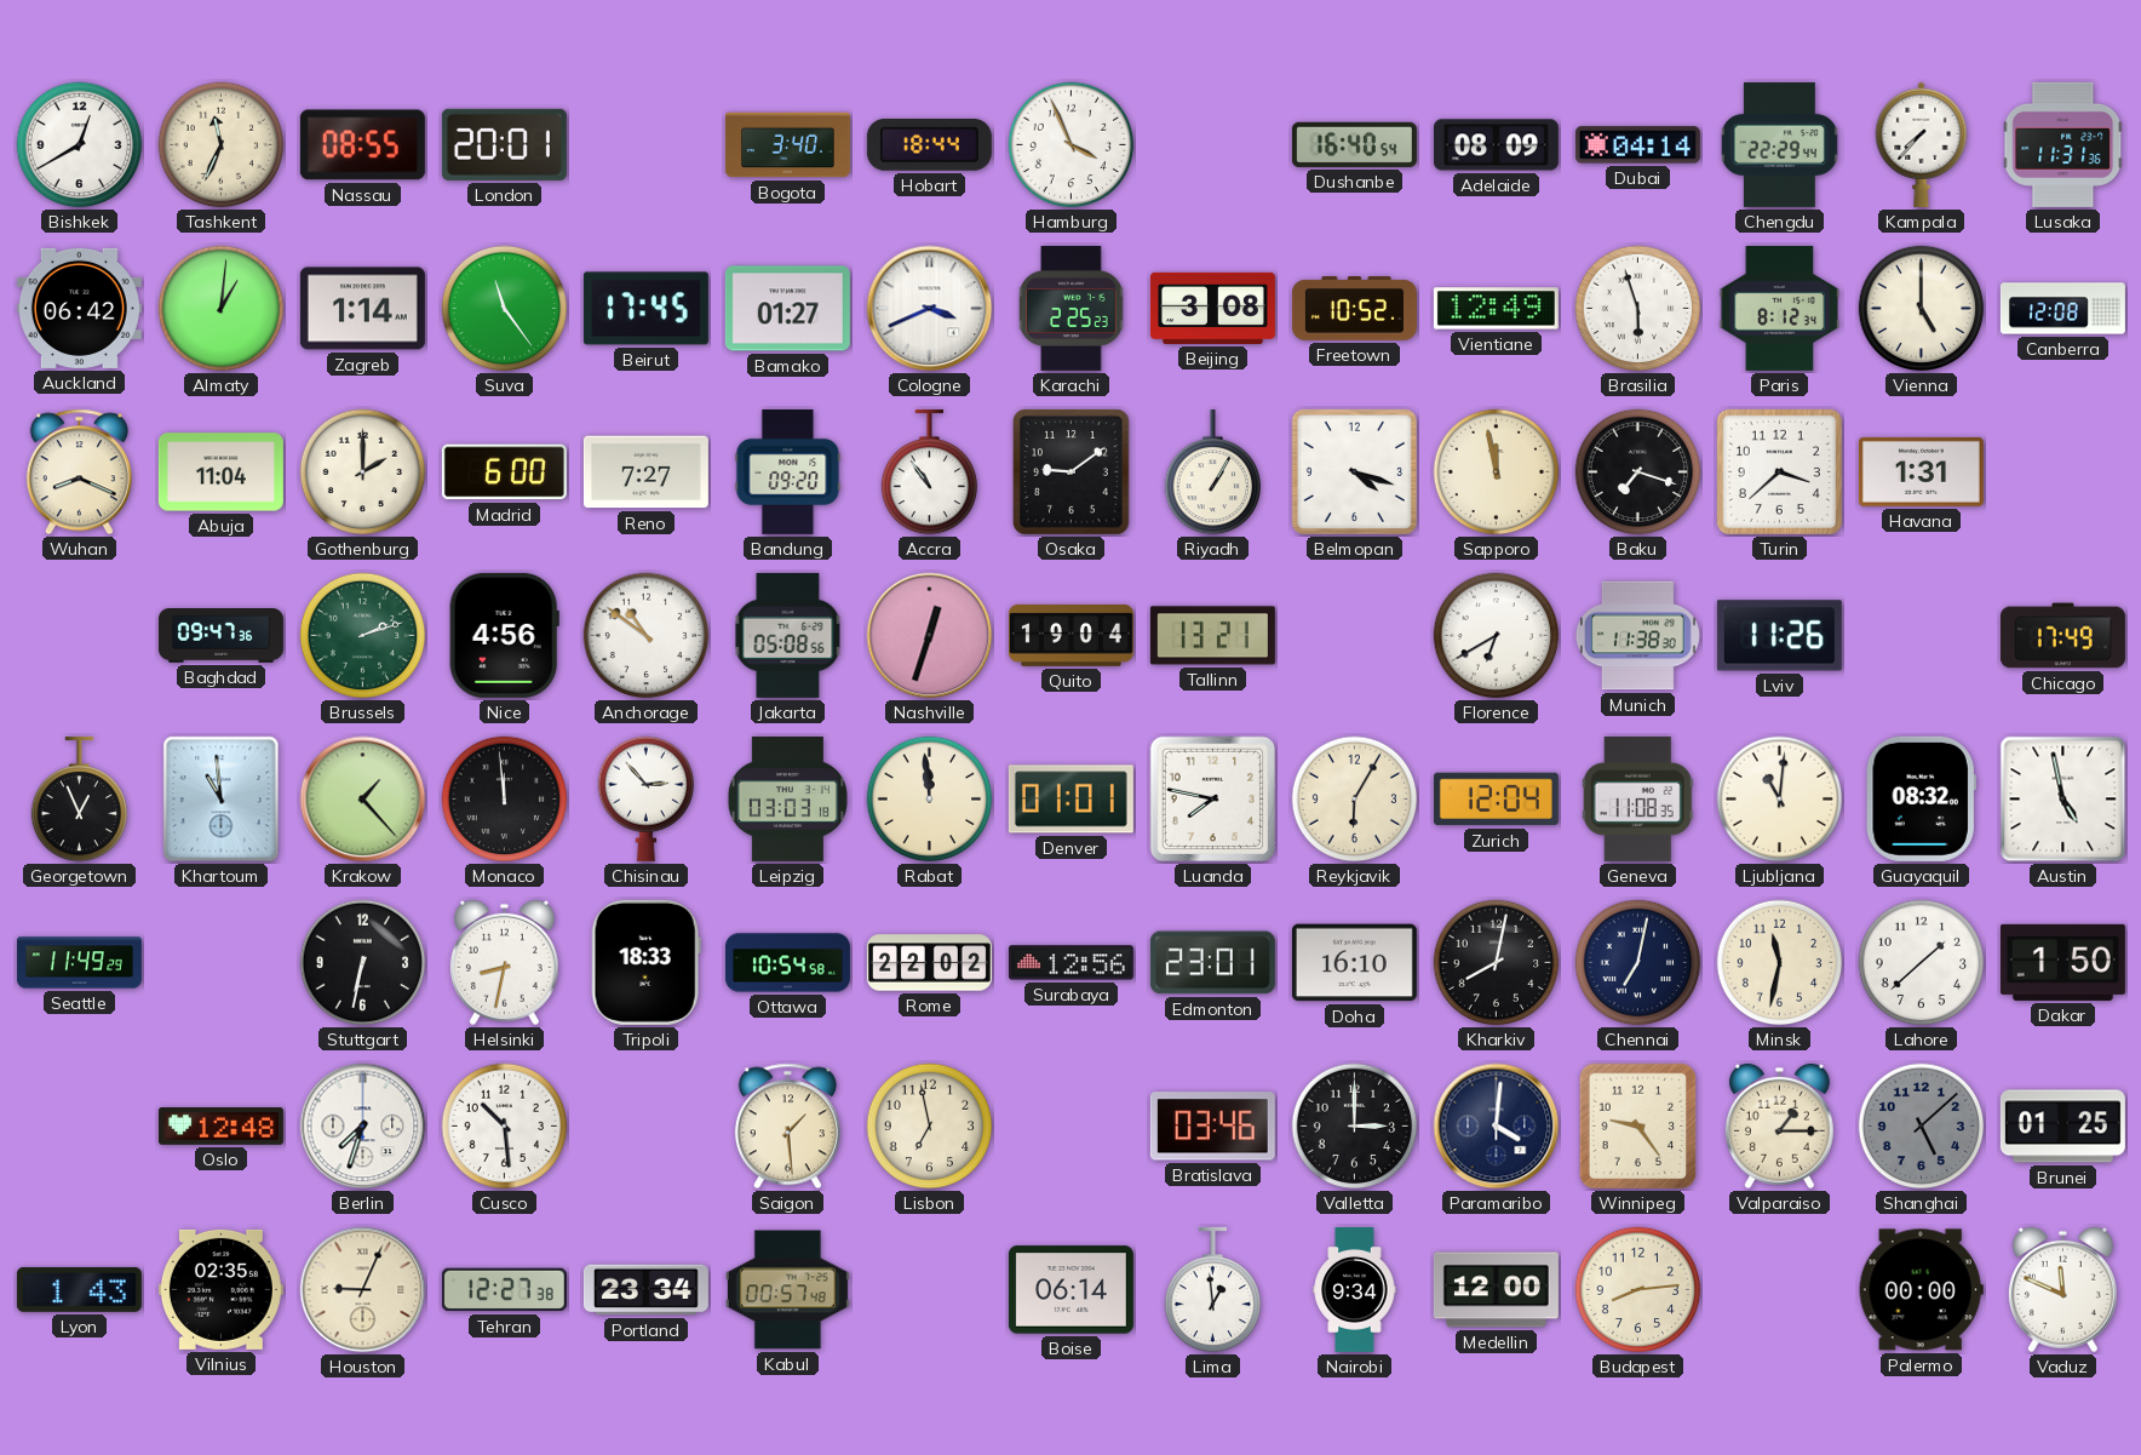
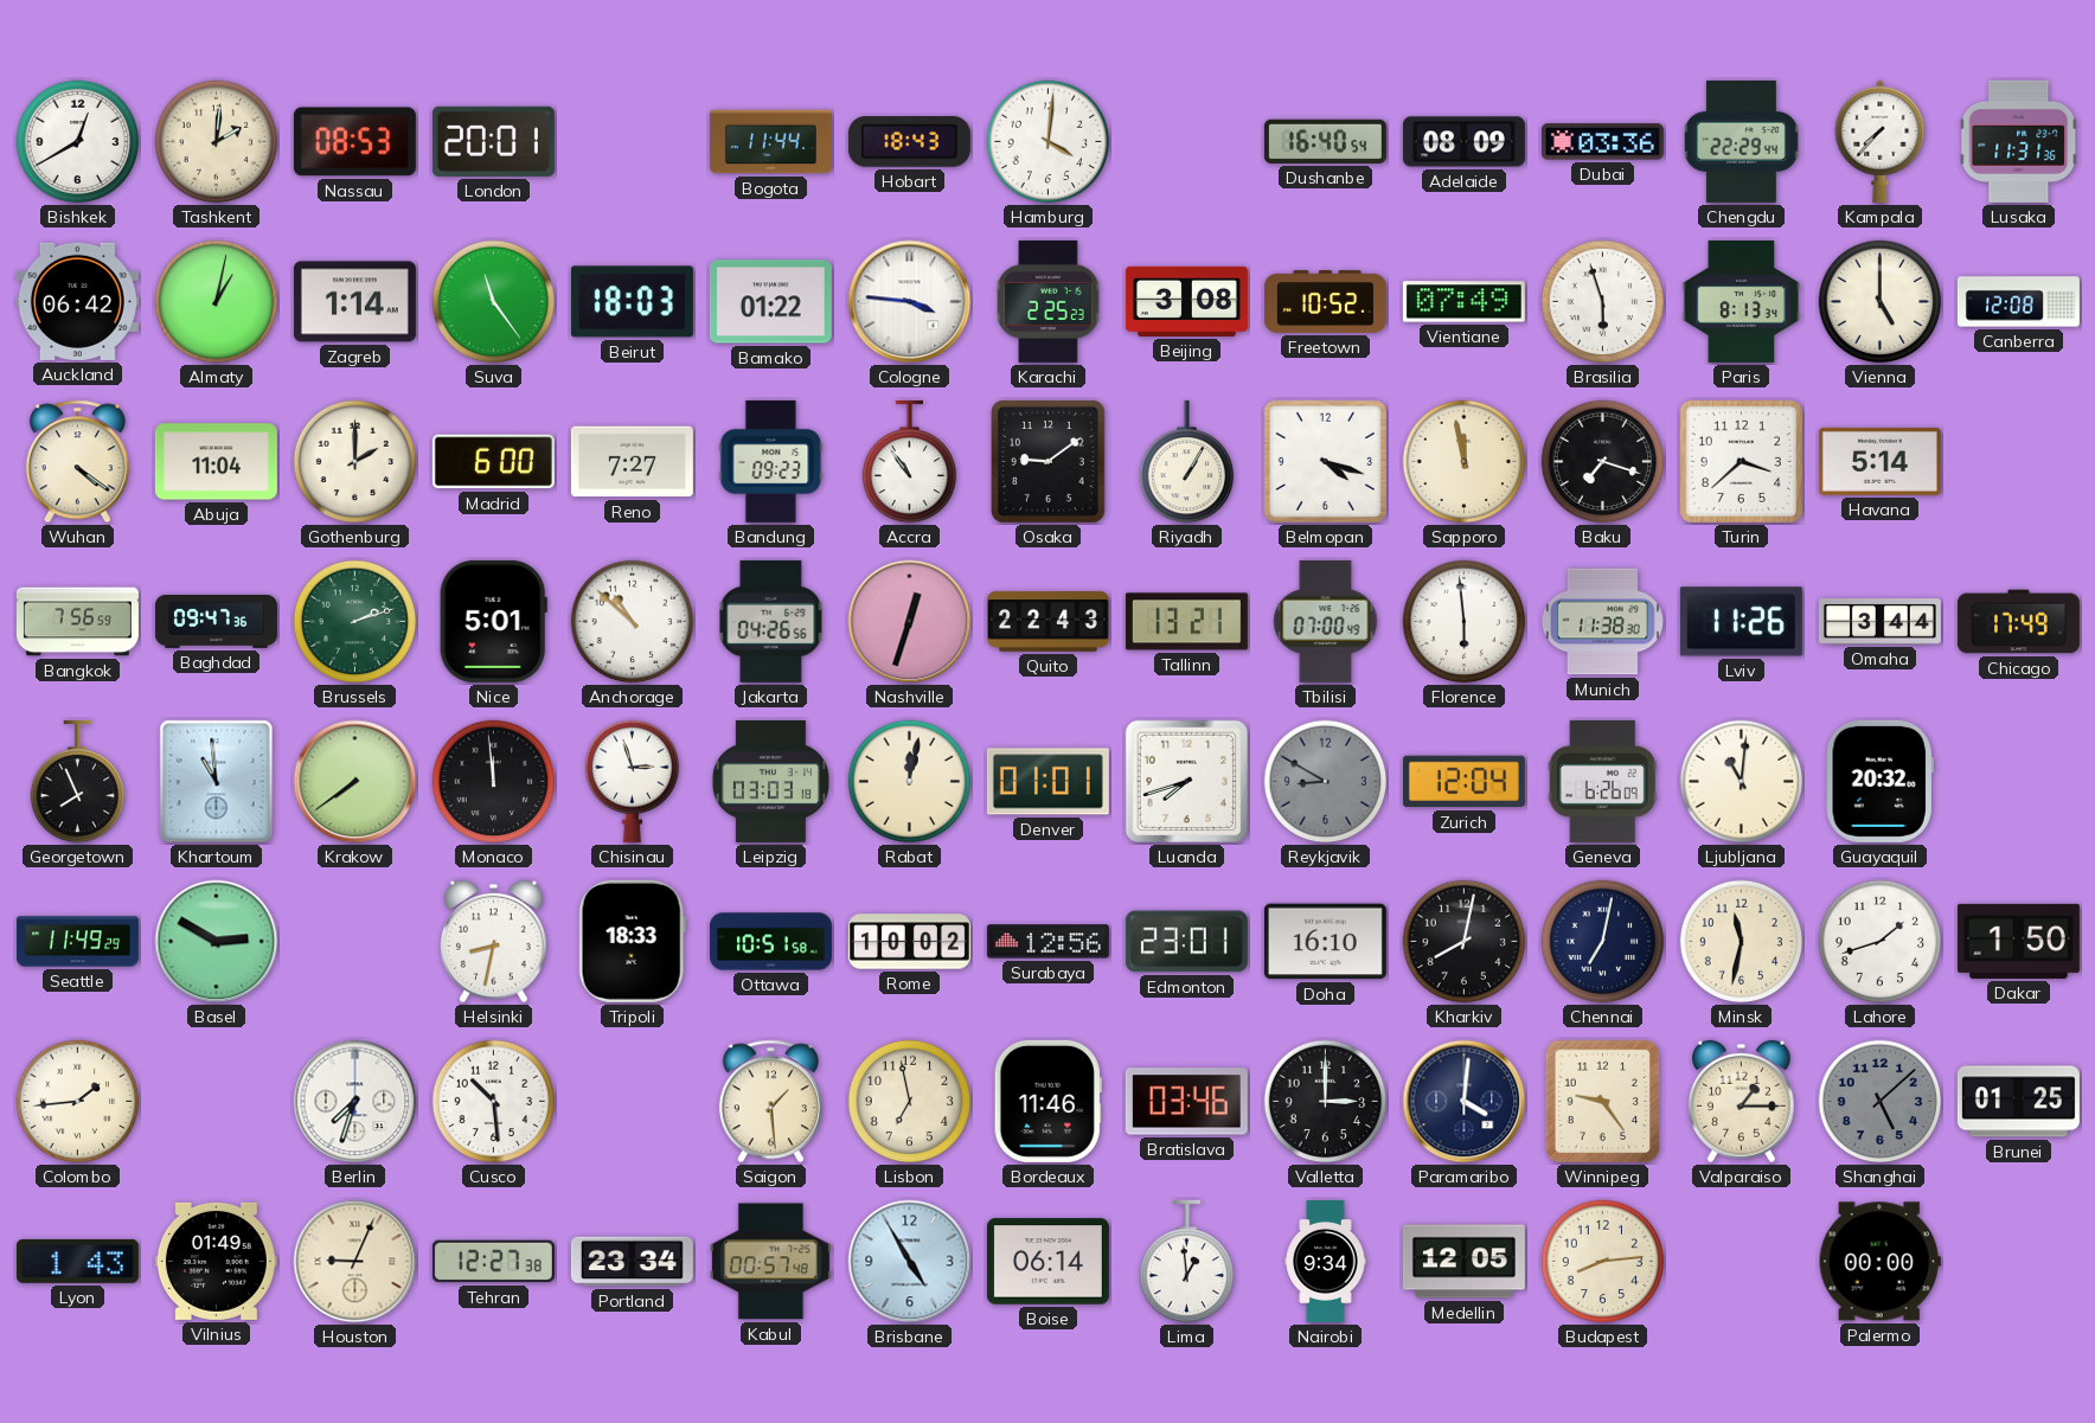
Tashkent: 11:34 -> 2:01
Nassau: 08:55 -> 08:53
Bogota: 3:40 -> 11:44
Hobart: 18:44 -> 18:43
Hamburg: 3:56 -> 4:01
Dubai: 04:14 -> 03:36
Almaty: 1:01 -> 1:02
Beirut: 17:45 -> 18:03
Bamako: 01:27 -> 01:22
Cologne: 3:41 -> 3:46
Vientiane: 12:49 -> 07:49
Paris: 8:12 -> 8:13
Wuhan: 8:19 -> 4:21
Bandung: 09:20 -> 09:23
Havana: 1:31 -> 5:14
Bangkok: none -> 7:56
Nice: 4:56 -> 5:01
Anchorage: 10:51 -> 10:52
Jakarta: 05:08 -> 04:26
Quito: 19:04 -> 22:43
Tbilisi: none -> 07:00
Florence: 6:40 -> 5:59
Omaha: none -> 3:44
Georgetown: 12:56 -> 7:56
Krakow: 1:23 -> 7:39
Chisinau: 2:53 -> 2:57
Rabat: 11:59 -> 12:02
Luanda: 7:47 -> 7:42
Reykjavik: 6:05 -> 8:50
Reykjavik dial: cream -> grey
Geneva: 11:08 -> 6:26
Guayaquil: 08:32 -> 20:32
Austin: 4:58 -> none
Basel: none -> 2:50
Stuttgart: 6:32 -> none
Ottawa: 10:54 -> 10:51
Rome: 22:02 -> 10:02
Lahore: 1:38 -> 1:42
Colombo: none -> 1:44
Oslo: 12:48 -> none
Bordeaux: none -> 11:46
Vilnius: 02:35 -> 01:49
Brisbane: none -> 4:55
Medellin: 12:00 -> 12:05
Vaduz: 11:49 -> none
